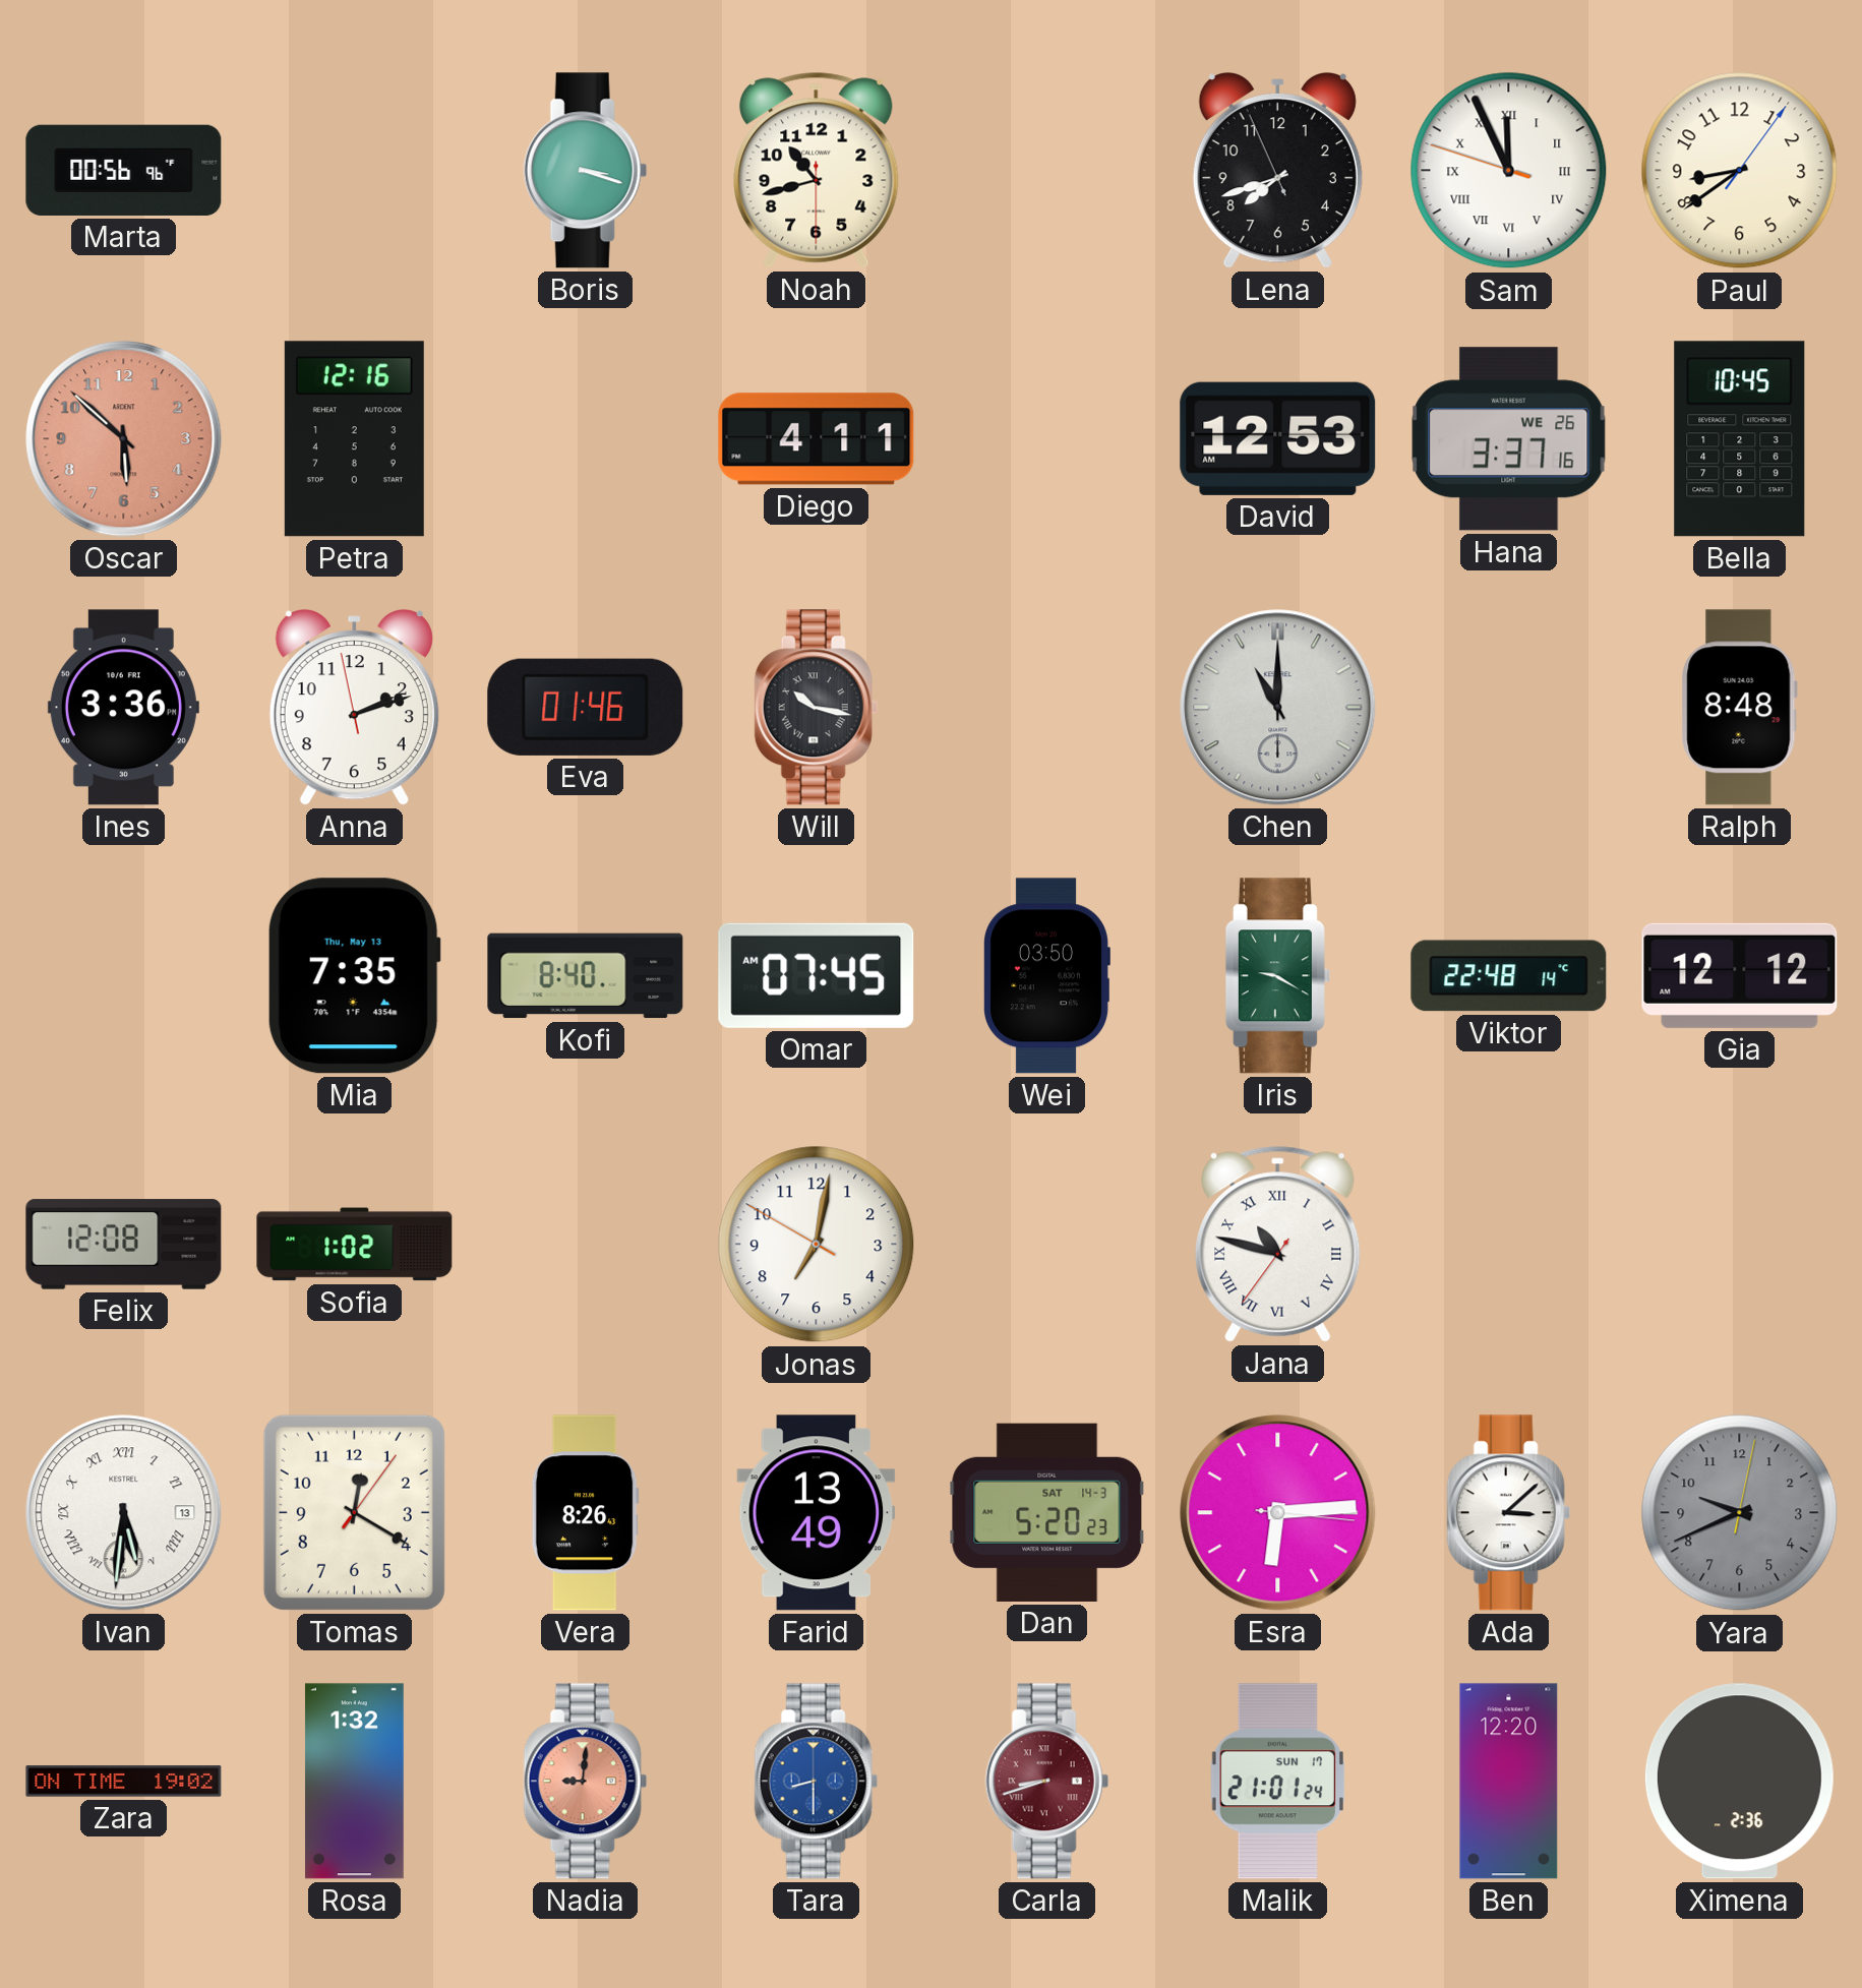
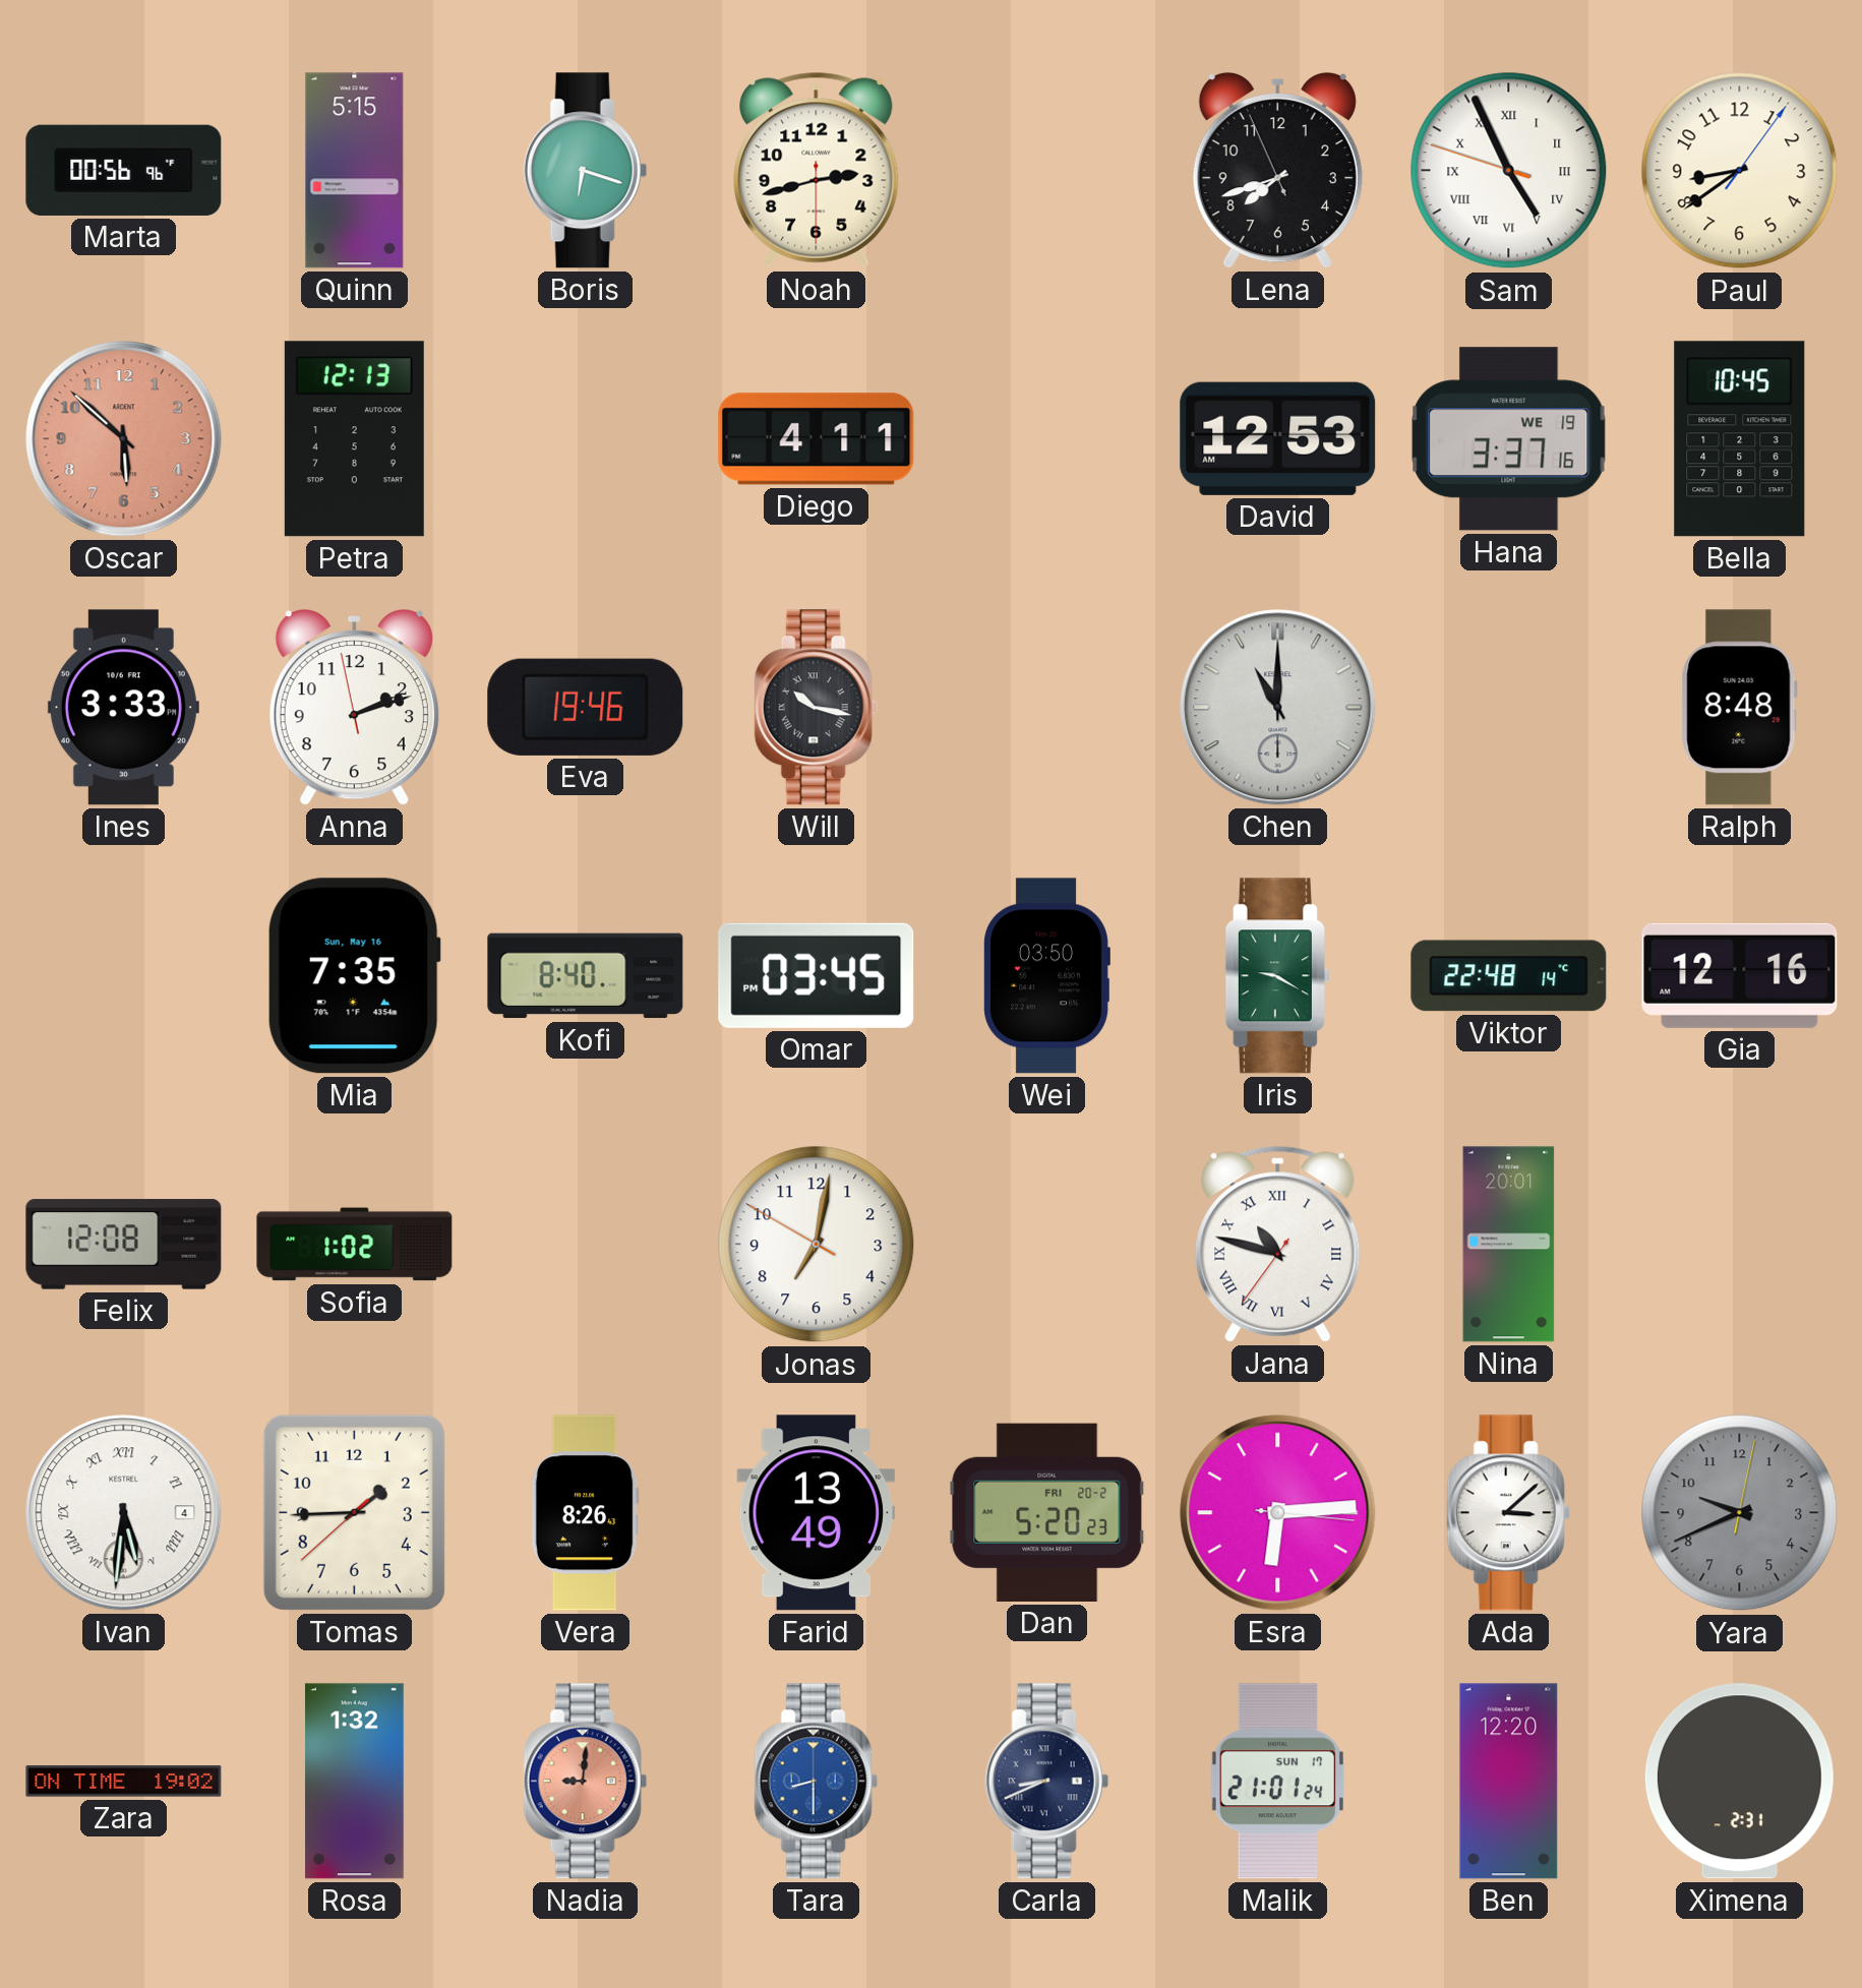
Quinn: none -> 5:15
Boris: 3:18 -> 6:18
Noah: 10:42 -> 2:42
Sam: 11:55 -> 4:55
Petra: 12:16 -> 12:13
Hana date: WE 26 -> WE 19
Ines: 3:36 -> 3:33
Eva: 01:46 -> 19:46
Mia date: Thu, May 13 -> Sun, May 16
Omar: 07:45 -> 03:45
Gia: 12:12 -> 12:16
Nina: none -> 20:01
Ivan date: 13 -> 4
Tomas: 12:20 -> 1:44
Dan date: SAT 14-3 -> FRI 20-2
Carla: 8:42 -> 8:41
Carla dial: burgundy -> navy
Ximena: 2:36 -> 2:31
